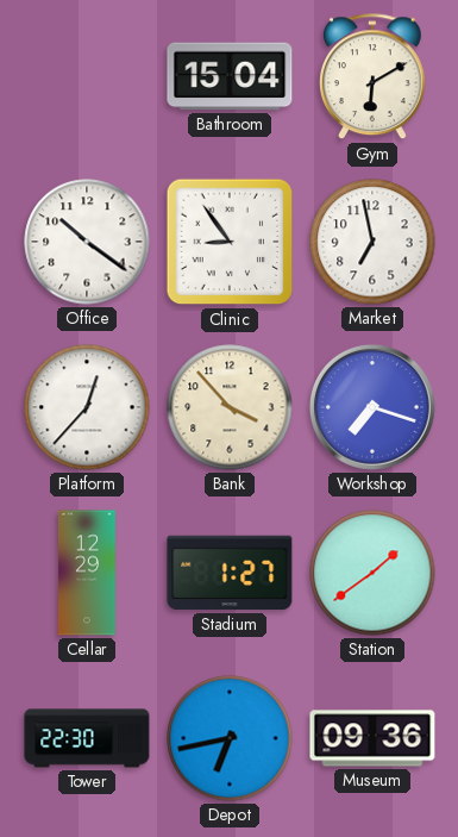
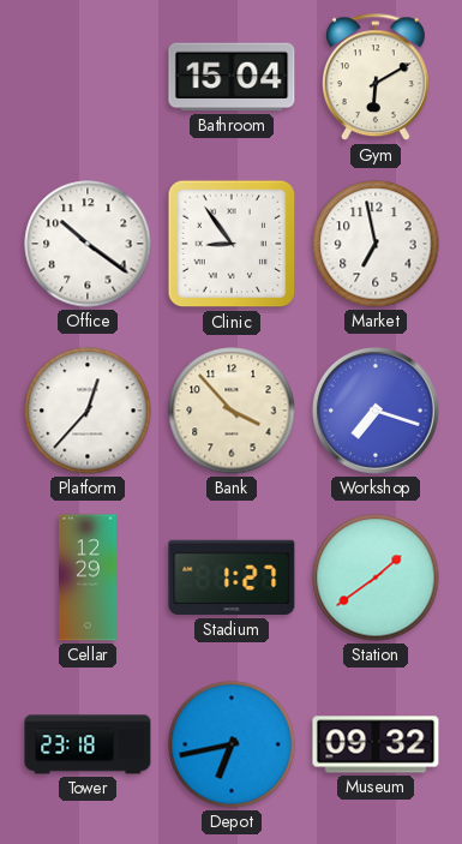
Tower: 22:30 -> 23:18
Museum: 09:36 -> 09:32
